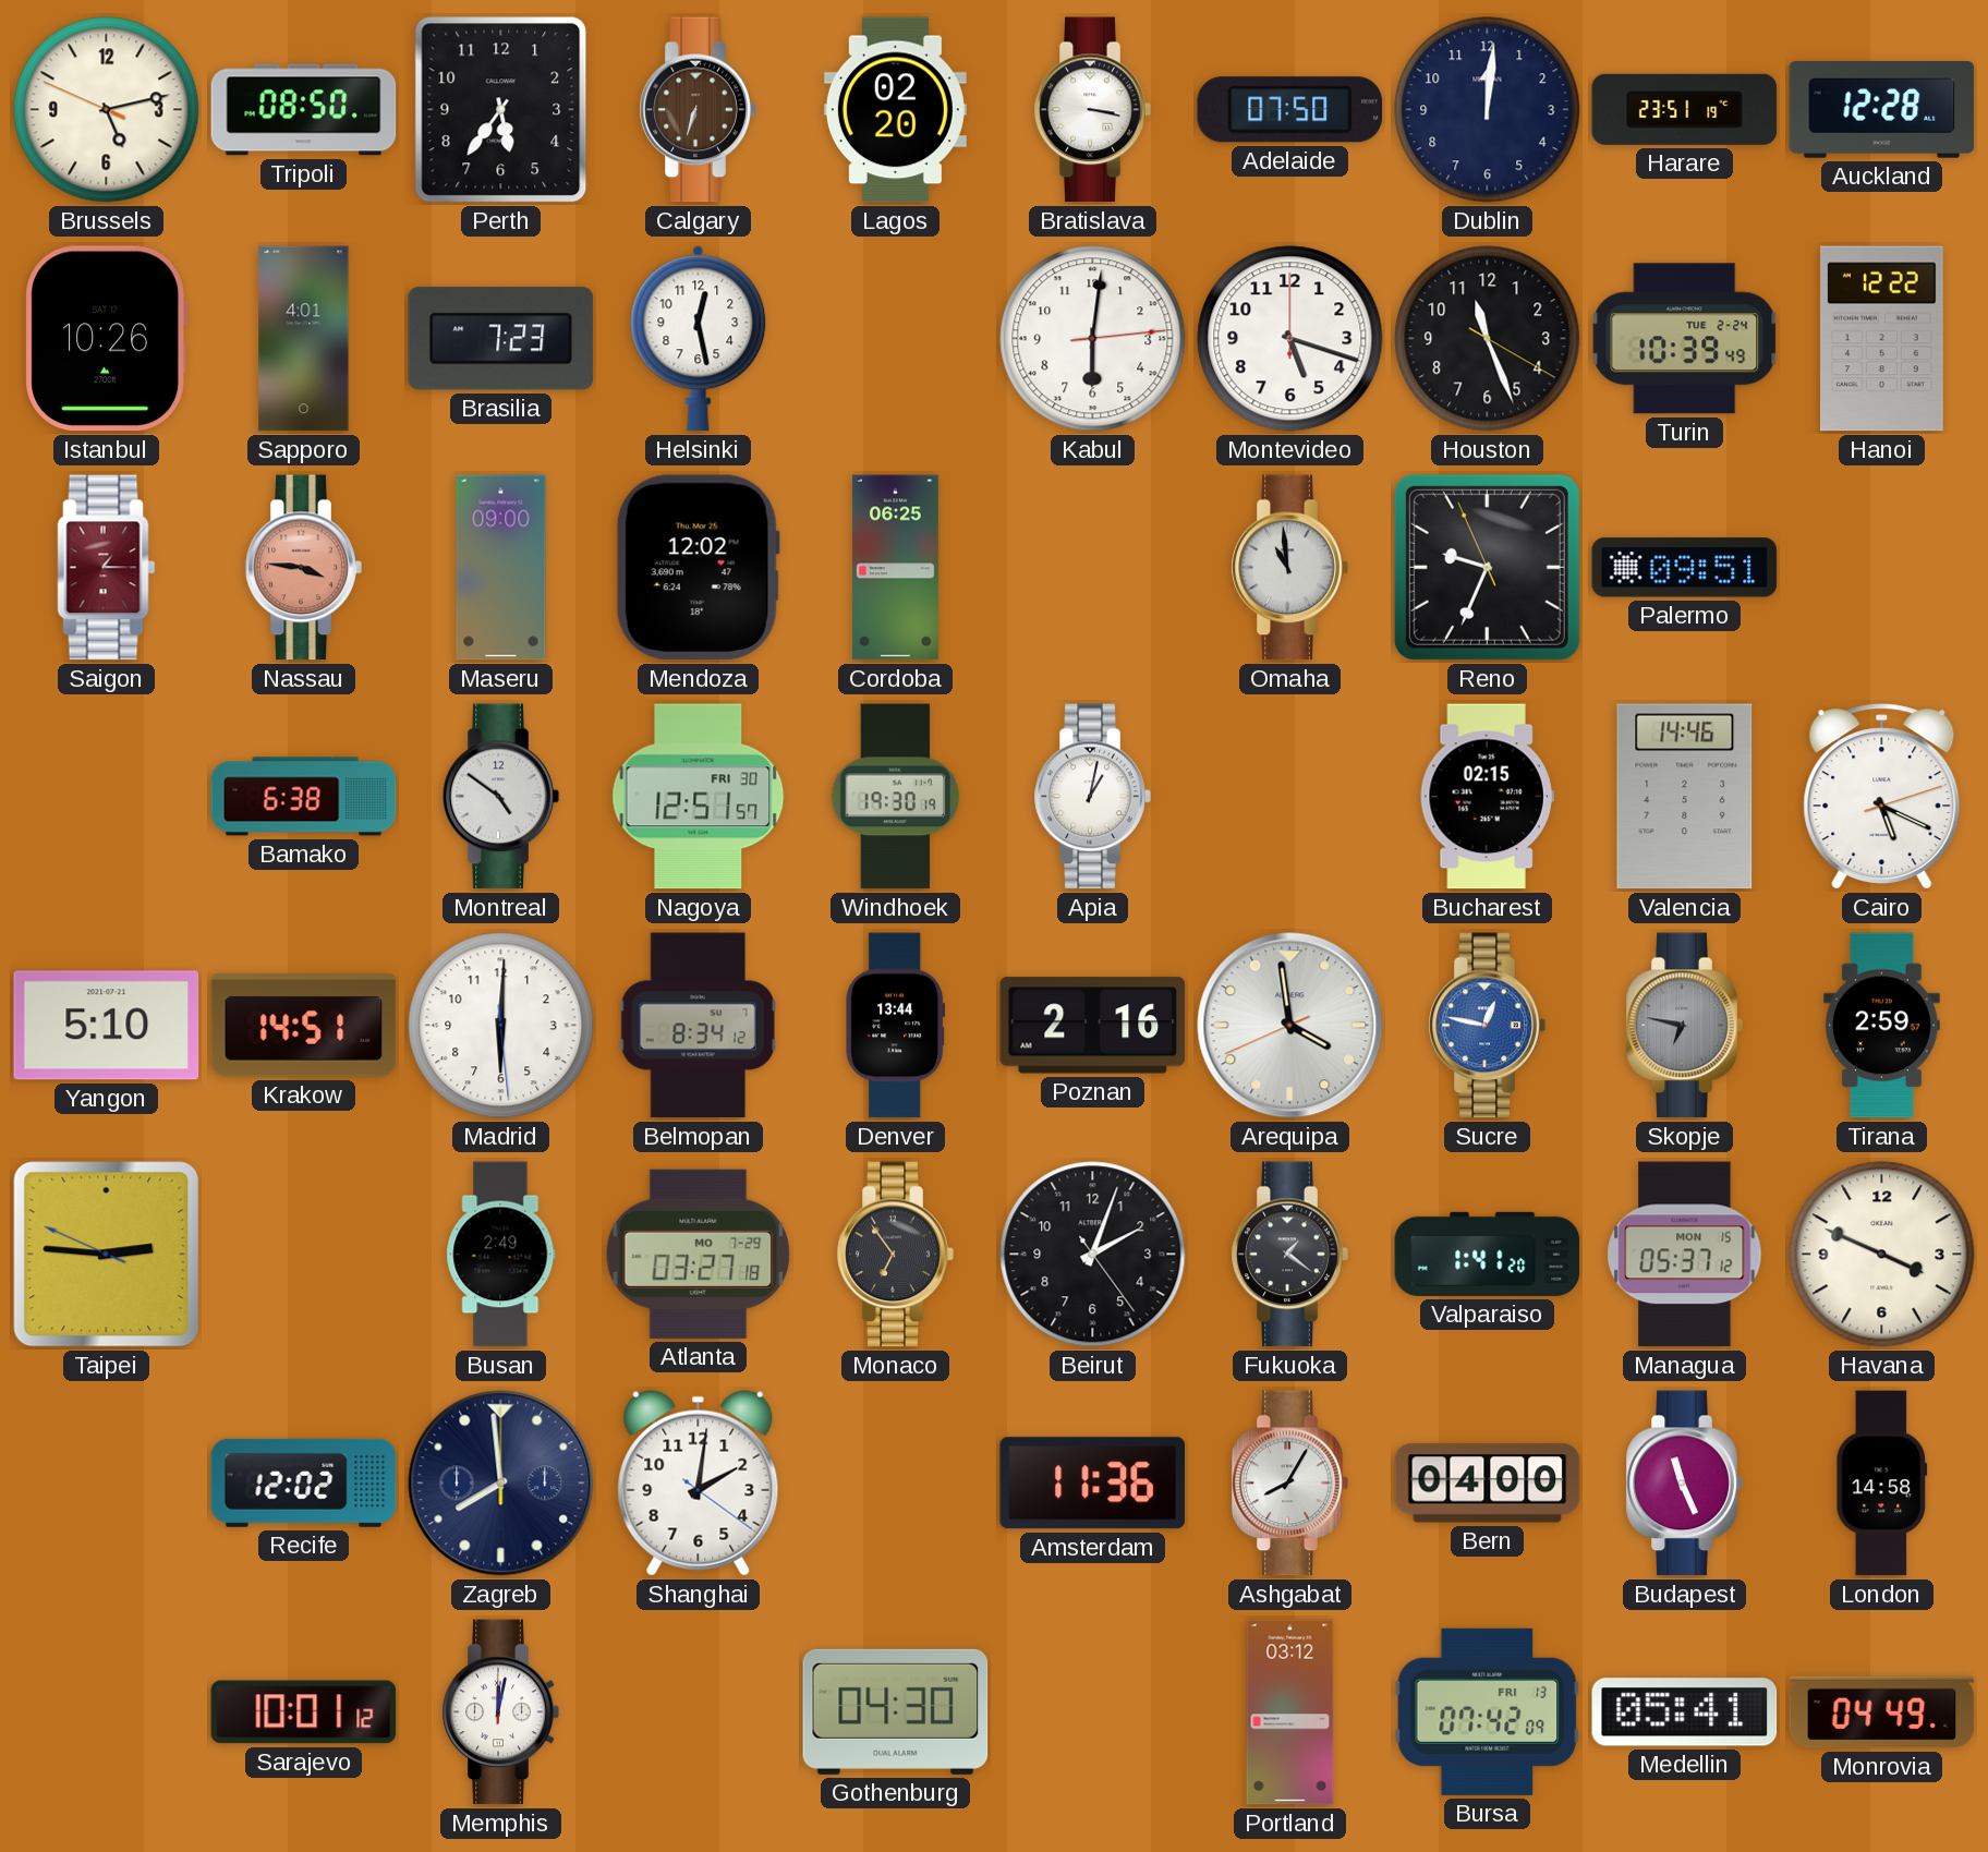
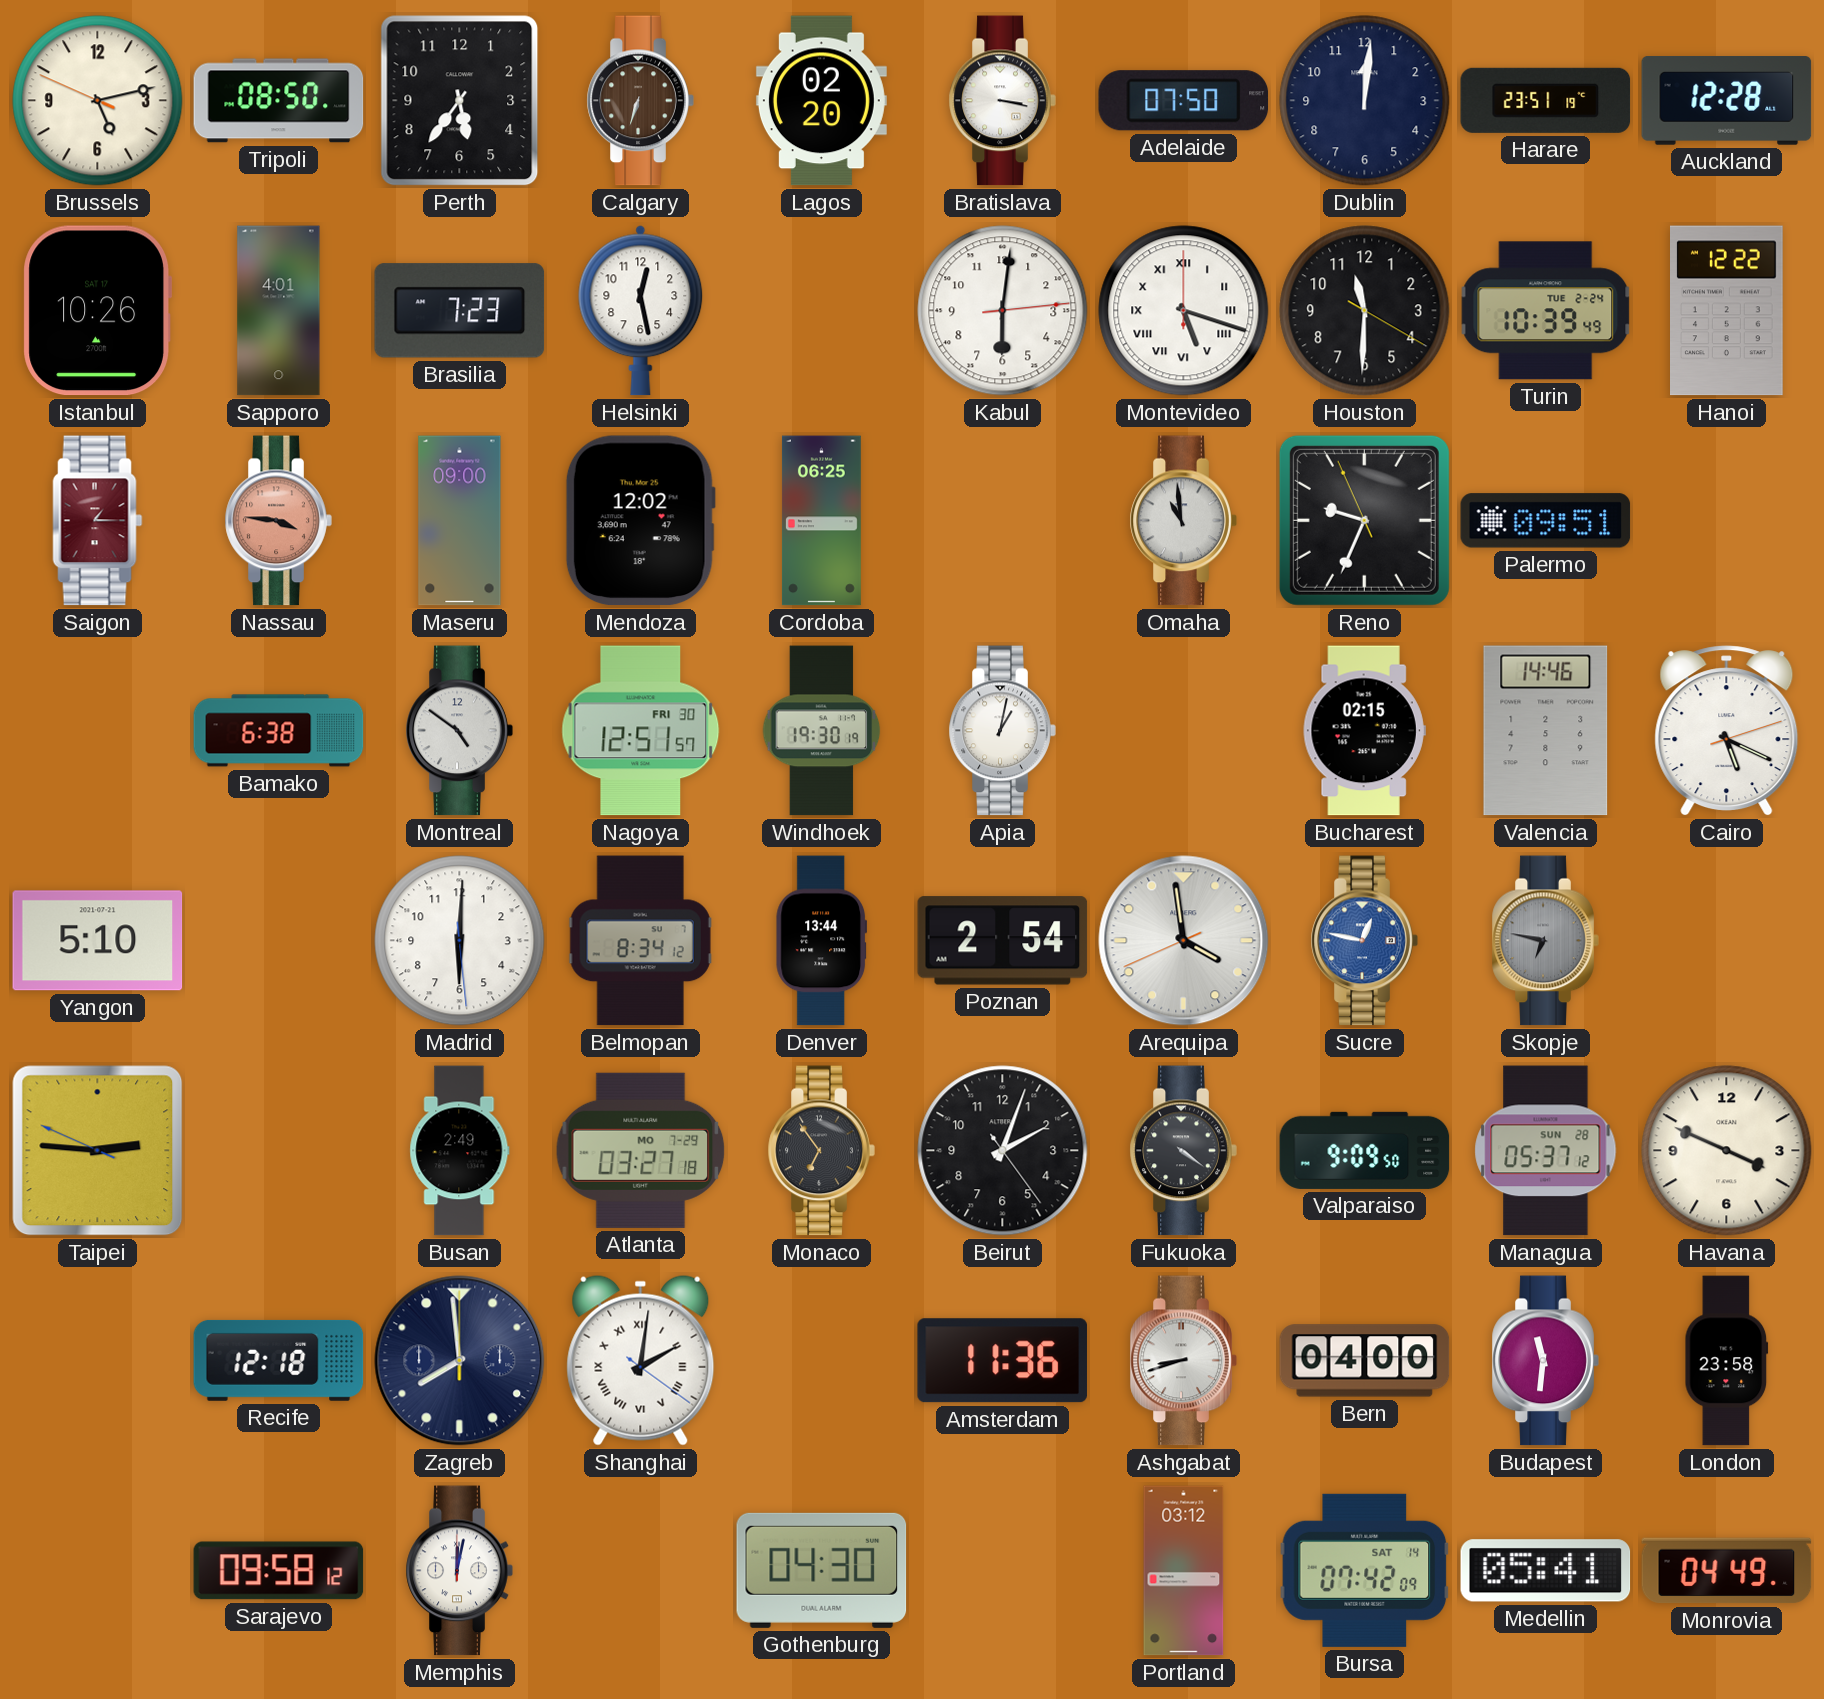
Montevideo numerals: Arabic -> Roman
Houston: 11:26 -> 11:30
Krakow: 14:51 -> none
Poznan: 2:16 -> 2:54
Tirana: 2:59 -> none
Fukuoka: 1:21 -> 4:21
Valparaiso: 1:41 -> 9:09
Managua date: MON 15 -> SUN 28
Recife: 12:02 -> 12:18
Shanghai numerals: Arabic -> Roman
Ashgabat: 8:05 -> 8:42
Budapest: 11:26 -> 11:31
London: 14:58 -> 23:58
Sarajevo: 10:01 -> 09:58
Bursa date: FRI 13 -> SAT 14
